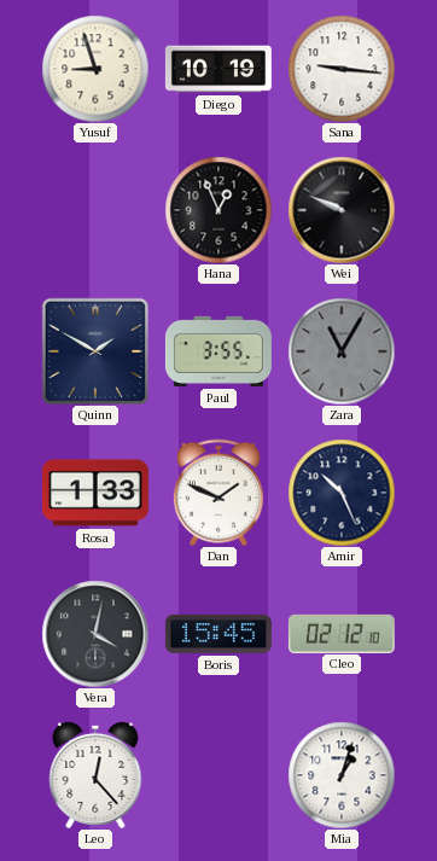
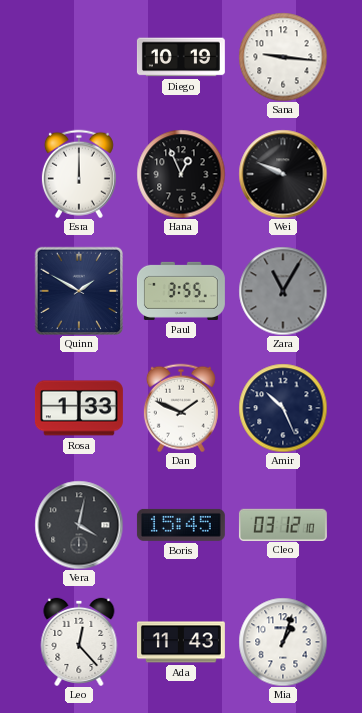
Yusuf: 8:57 -> none
Esra: none -> 12:00
Cleo: 02:12 -> 03:12
Ada: none -> 11:43
